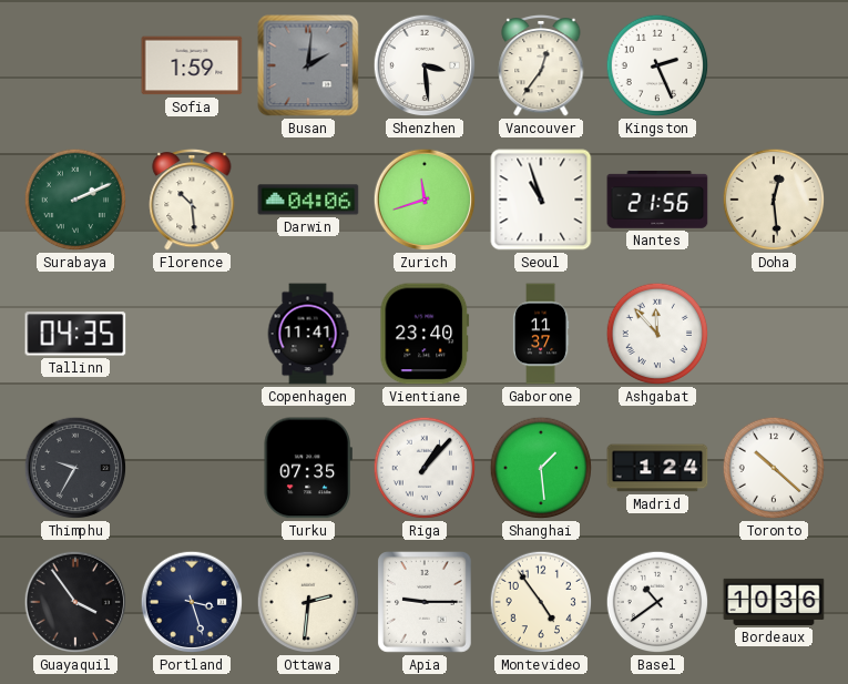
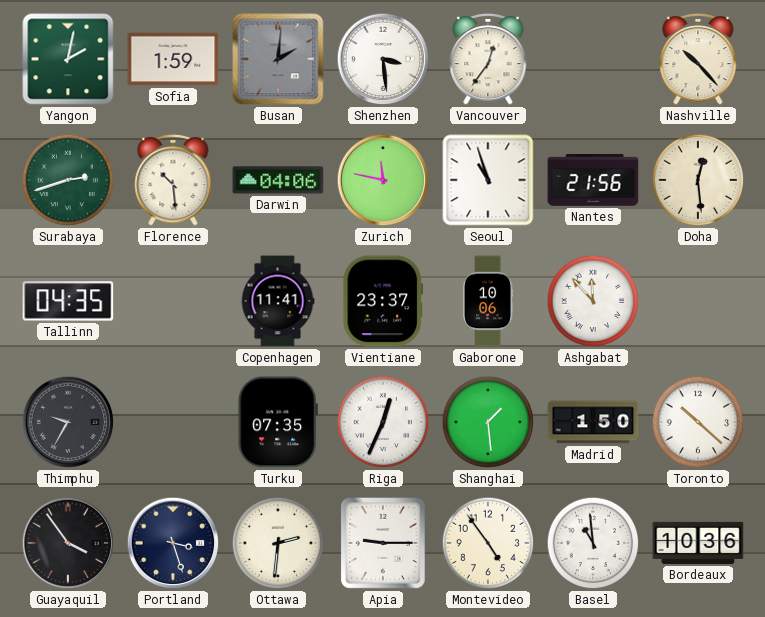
Yangon: none -> 2:02
Kingston: 2:26 -> none
Nashville: none -> 10:23
Surabaya: 2:11 -> 2:42
Zurich: 11:42 -> 11:47
Vientiane: 23:40 -> 23:37
Gaborone: 11:37 -> 10:06
Riga: 1:07 -> 12:34
Madrid: 1:24 -> 1:50
Basel: 10:39 -> 10:59
